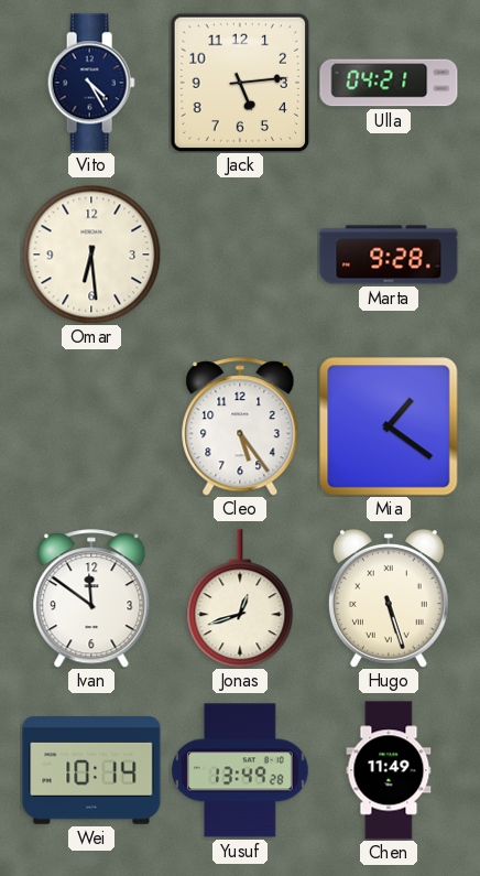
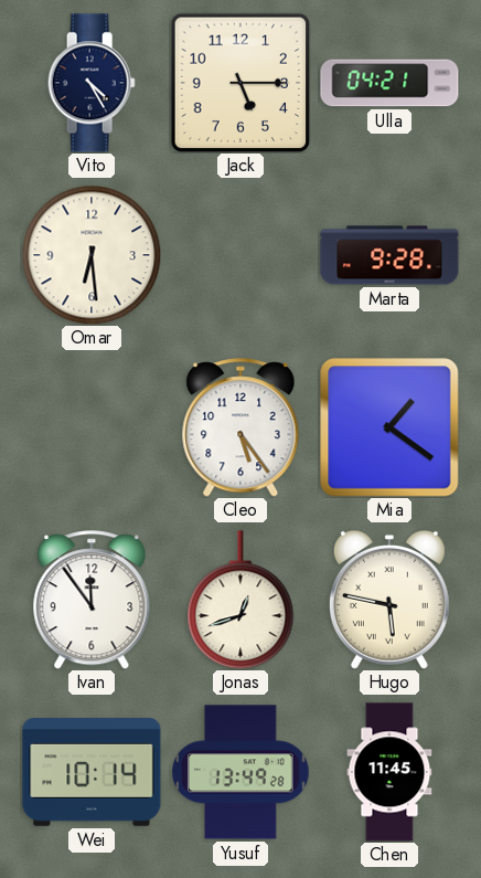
Jack: 5:14 -> 5:15
Ivan: 11:51 -> 11:54
Hugo: 5:27 -> 5:47
Chen: 11:49 -> 11:45
